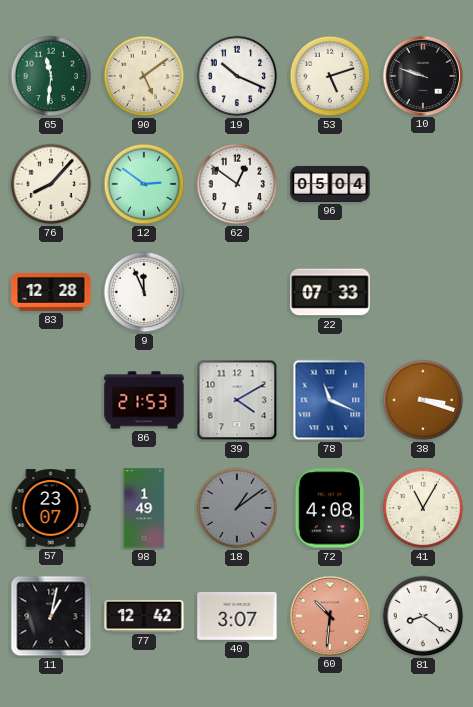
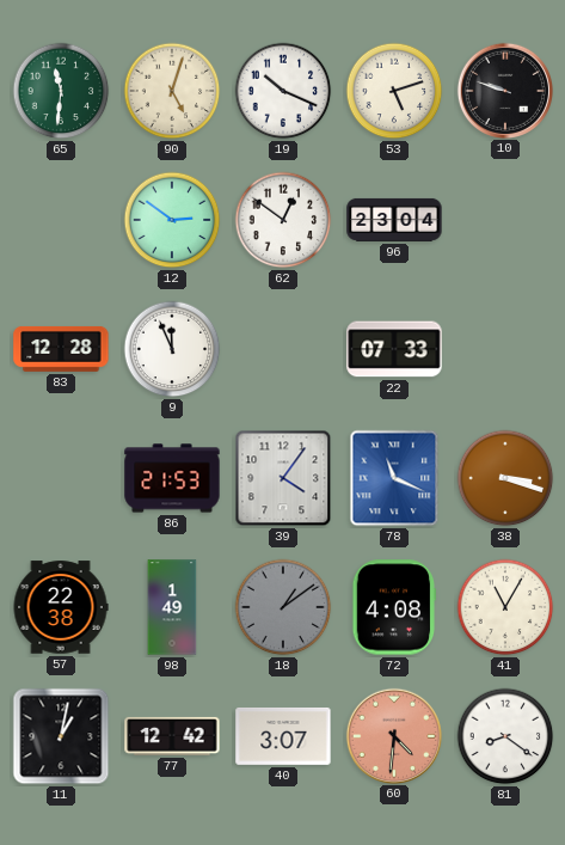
90: 5:09 -> 5:03
76: 8:07 -> none
96: 05:04 -> 23:04
39: 4:10 -> 4:06
57: 23:07 -> 22:38
60: 10:31 -> 4:31
